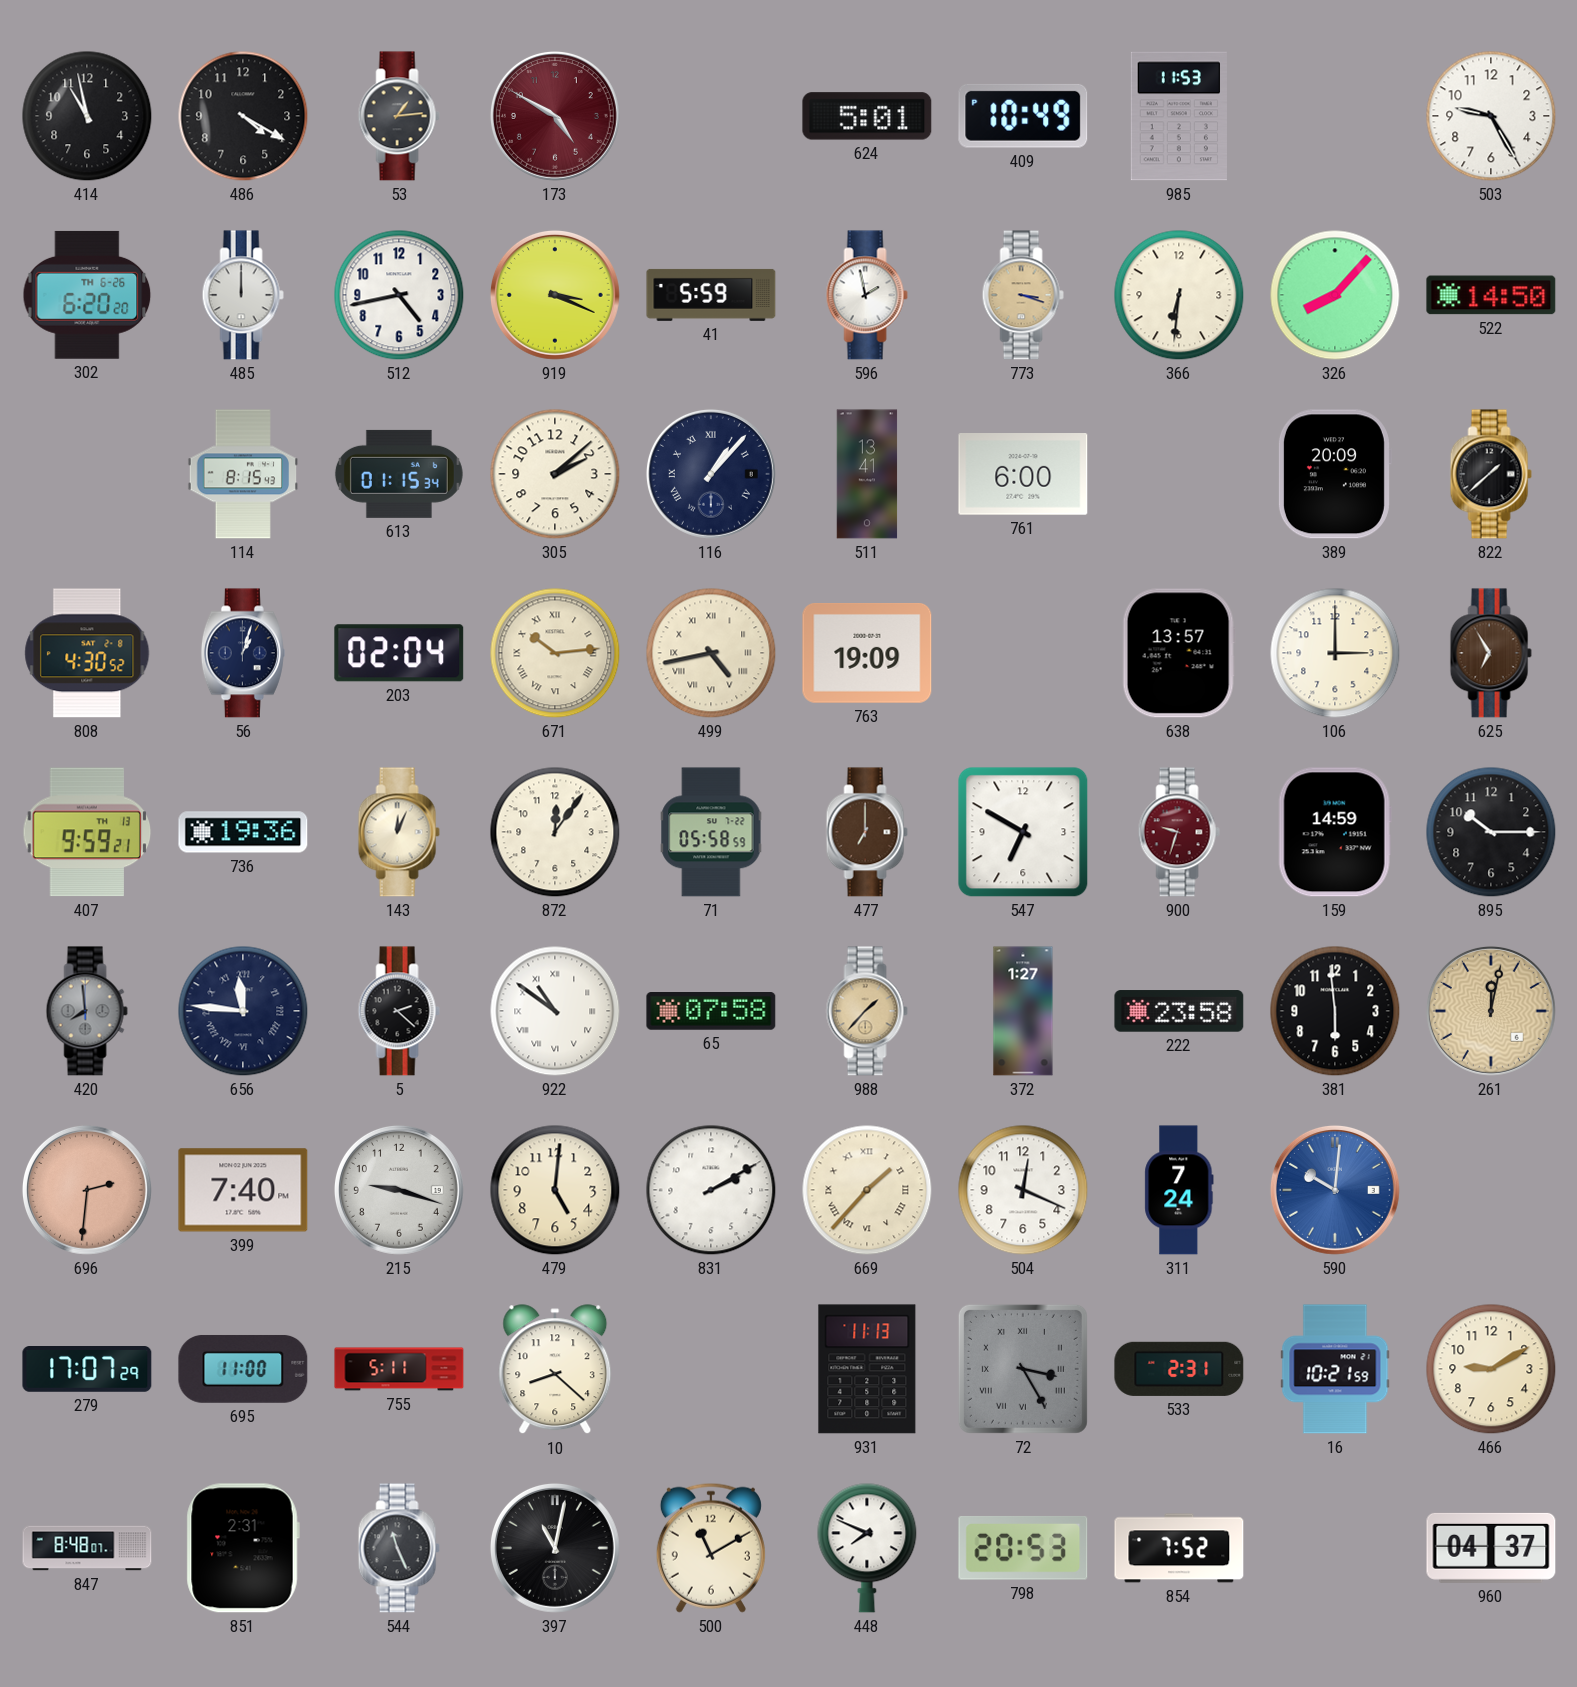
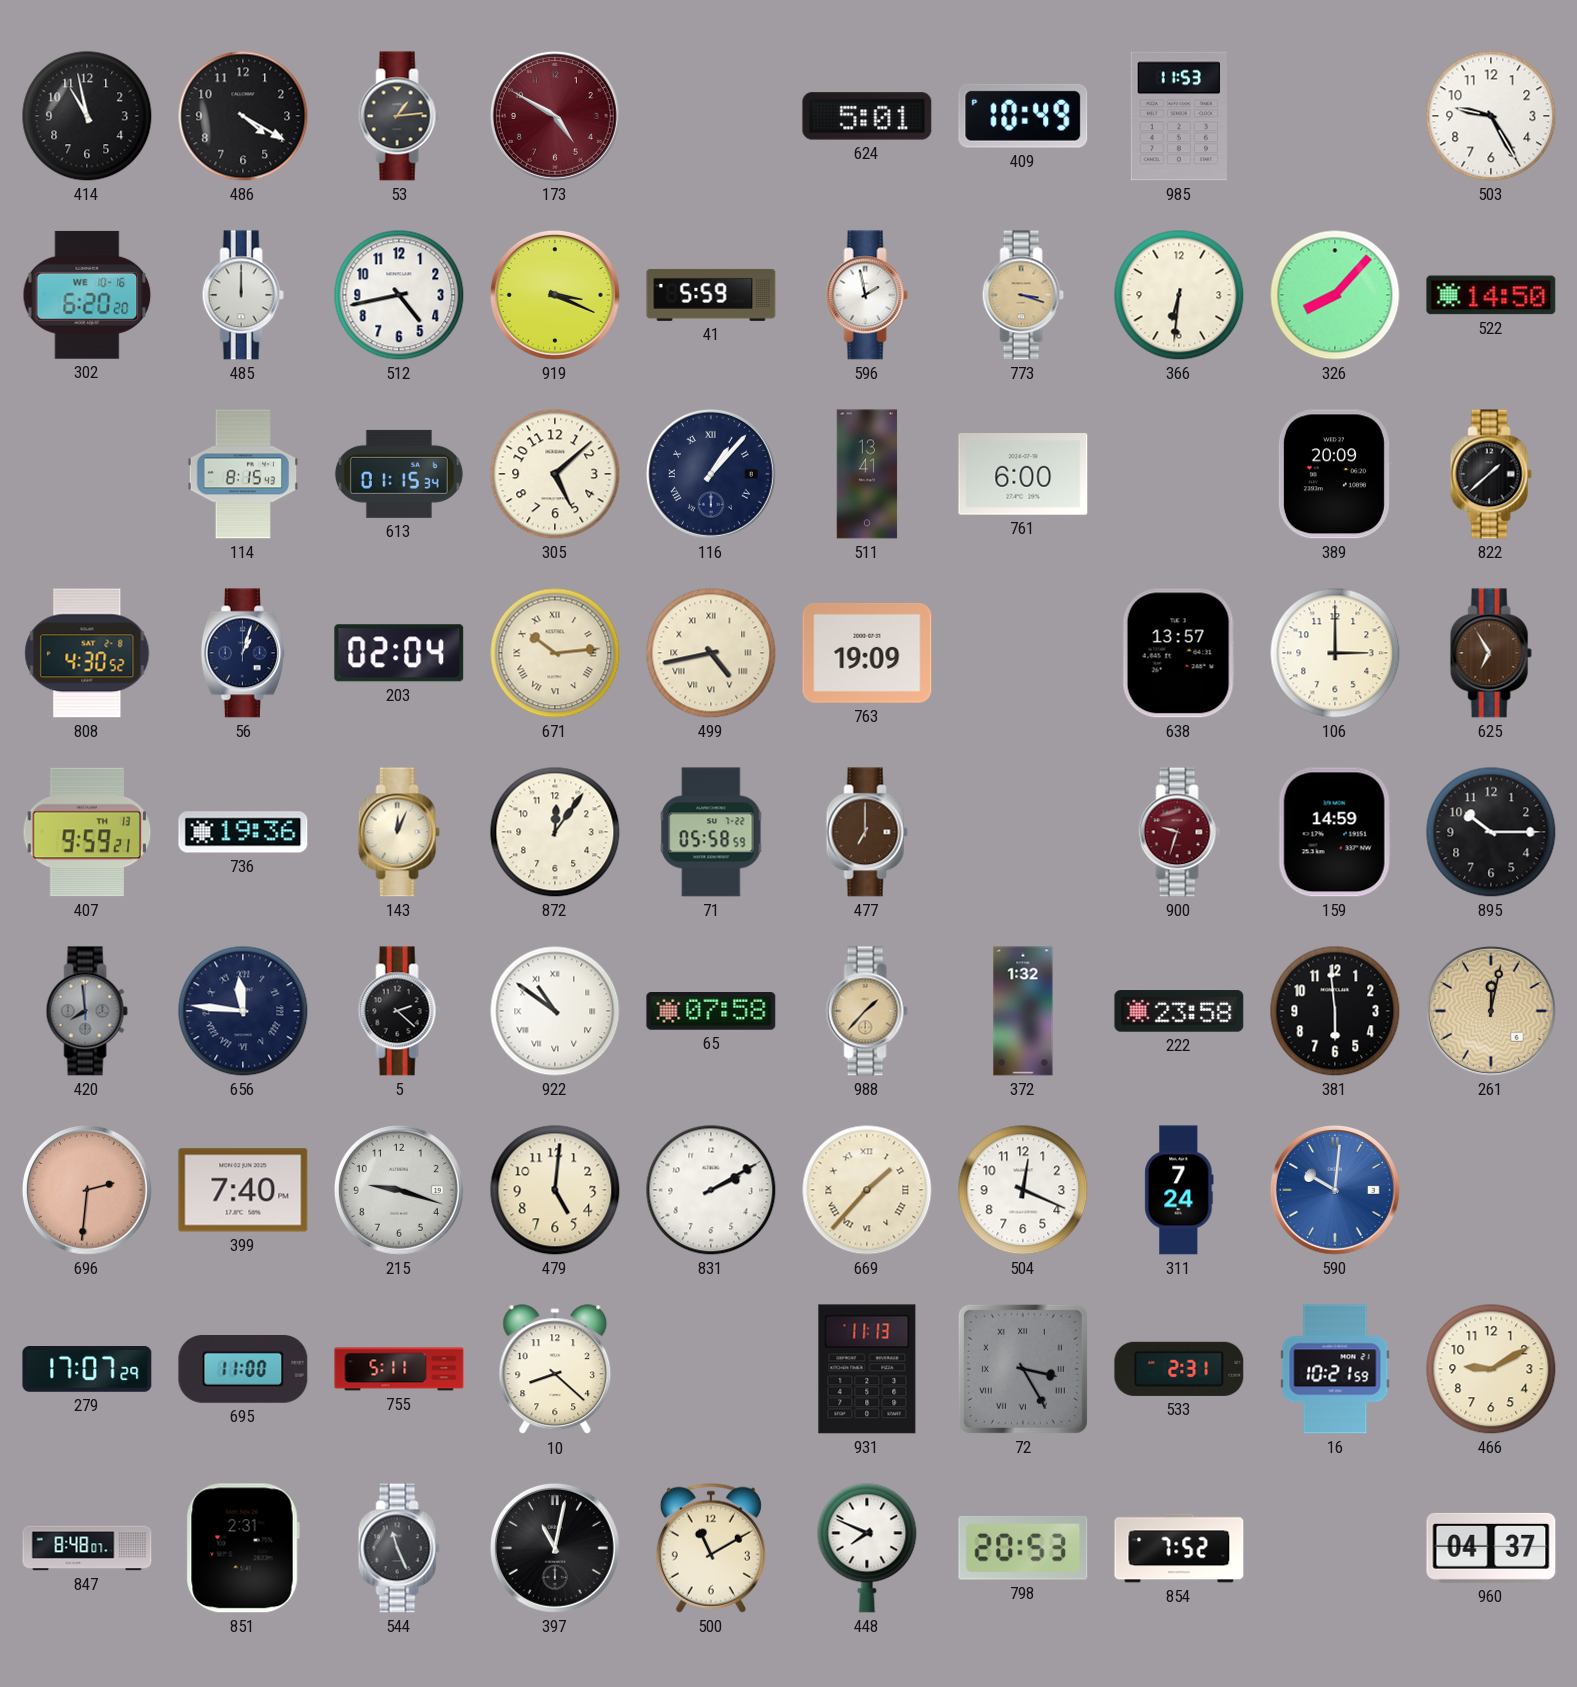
302 date: TH 6-26 -> WE 10-16
305: 2:08 -> 5:08
547: 6:50 -> none
372: 1:27 -> 1:32
